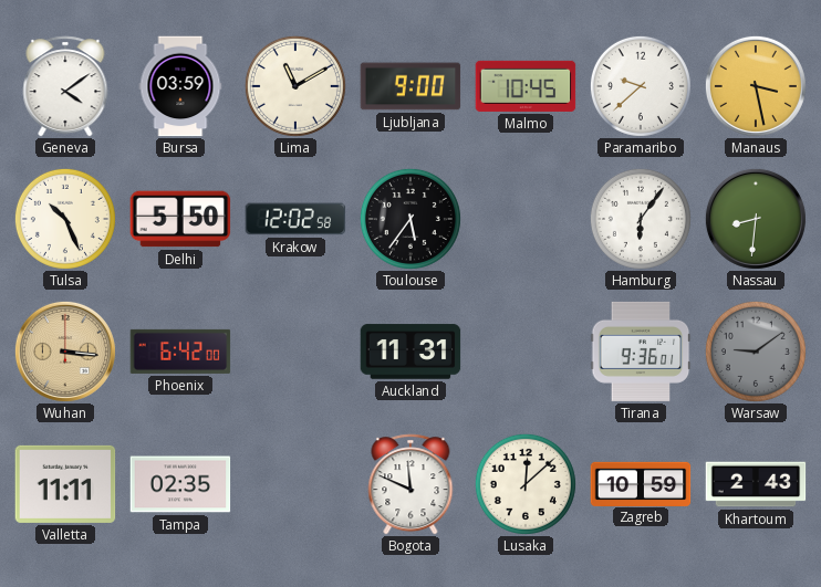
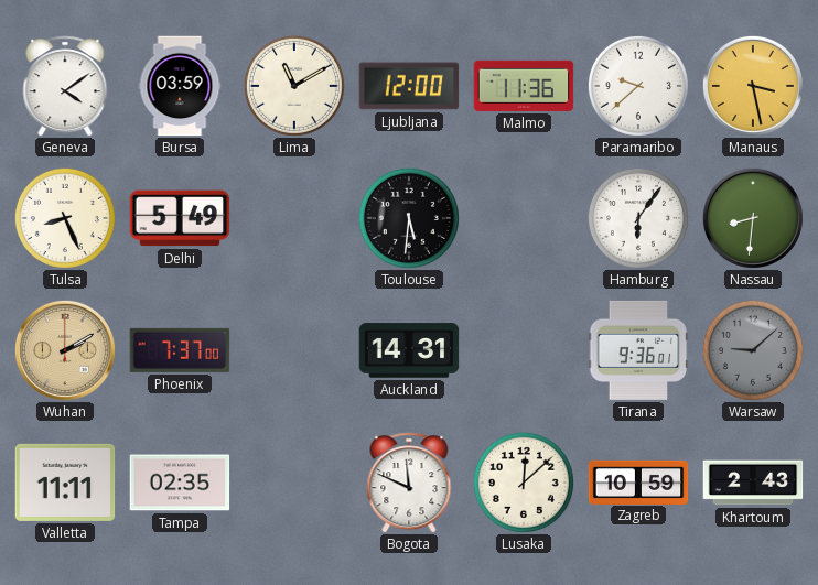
Ljubljana: 9:00 -> 12:00
Malmo: 10:45 -> 11:36
Tulsa: 10:26 -> 8:26
Delhi: 5:50 -> 5:49
Krakow: 12:02 -> none
Toulouse: 5:36 -> 5:31
Wuhan: 3:16 -> 2:10
Phoenix: 6:42 -> 7:37
Auckland: 11:31 -> 14:31
Warsaw: 9:09 -> 9:08
